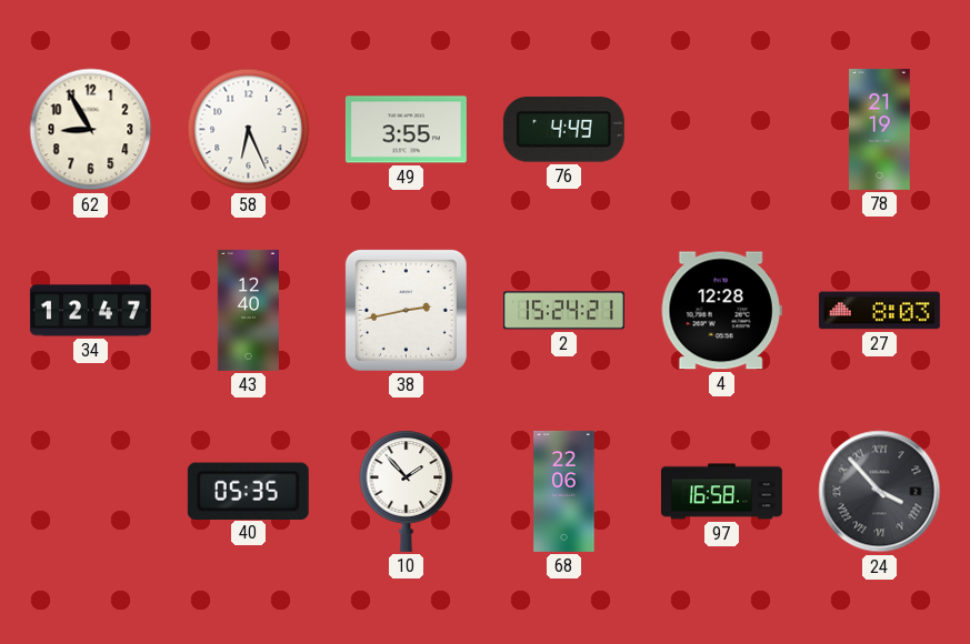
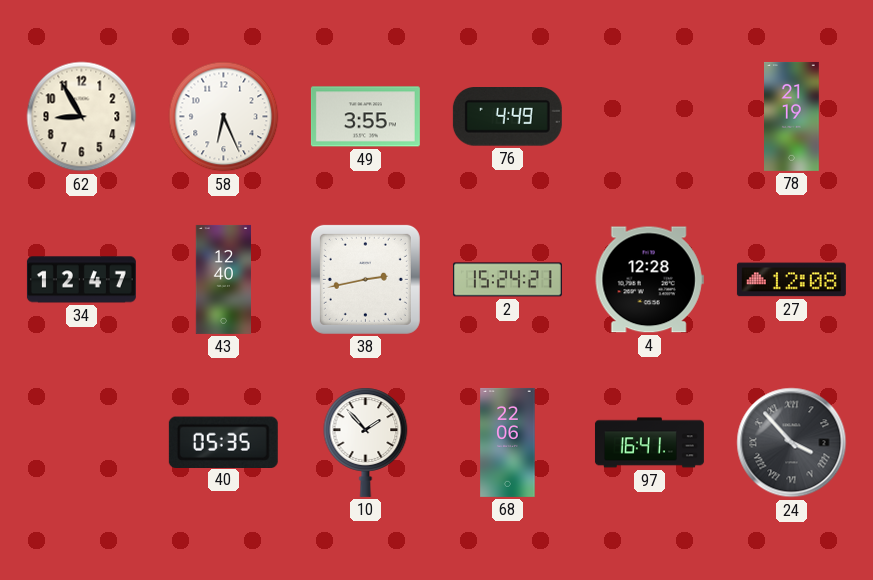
27: 8:03 -> 12:08
97: 16:58 -> 16:41
